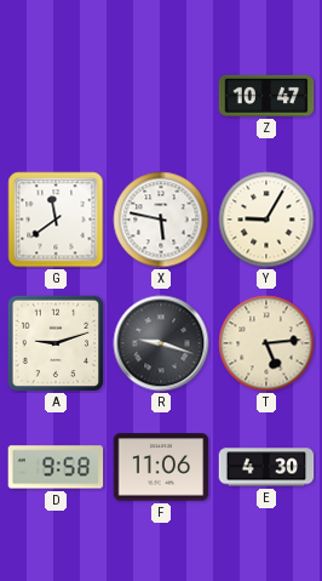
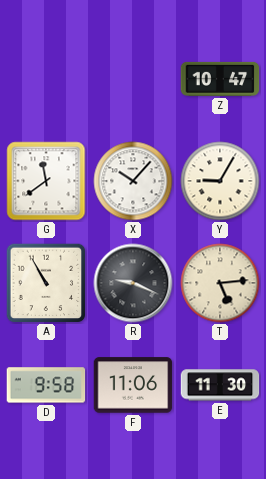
X: 5:47 -> 10:07
A: 9:12 -> 10:55
R: 9:18 -> 9:19
E: 4:30 -> 11:30
